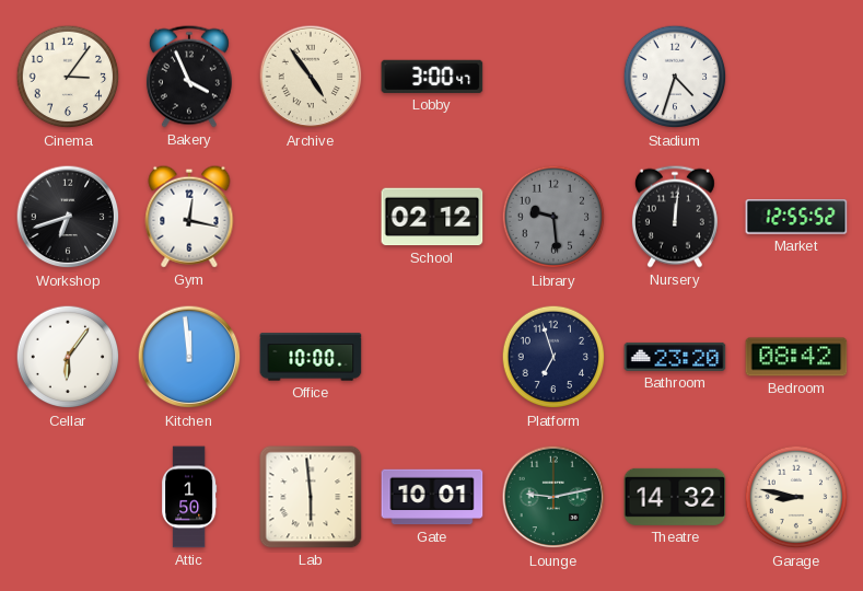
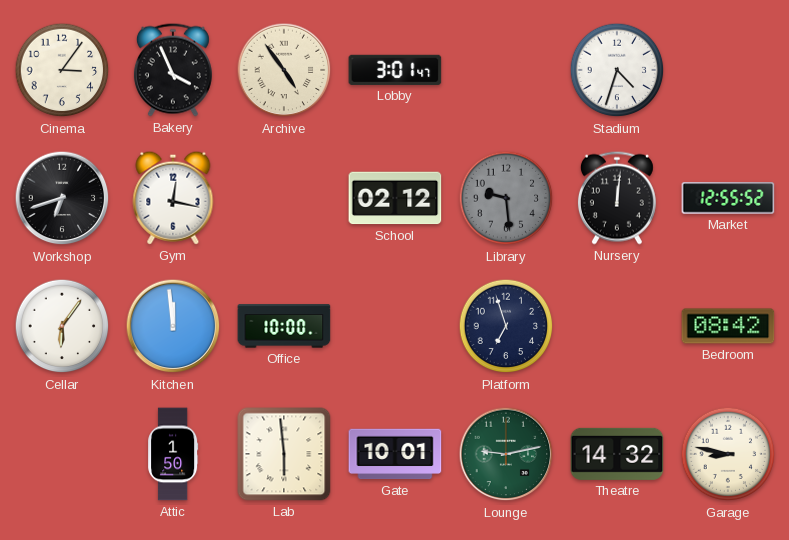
Lobby: 3:00 -> 3:01
Bathroom: 23:20 -> none
